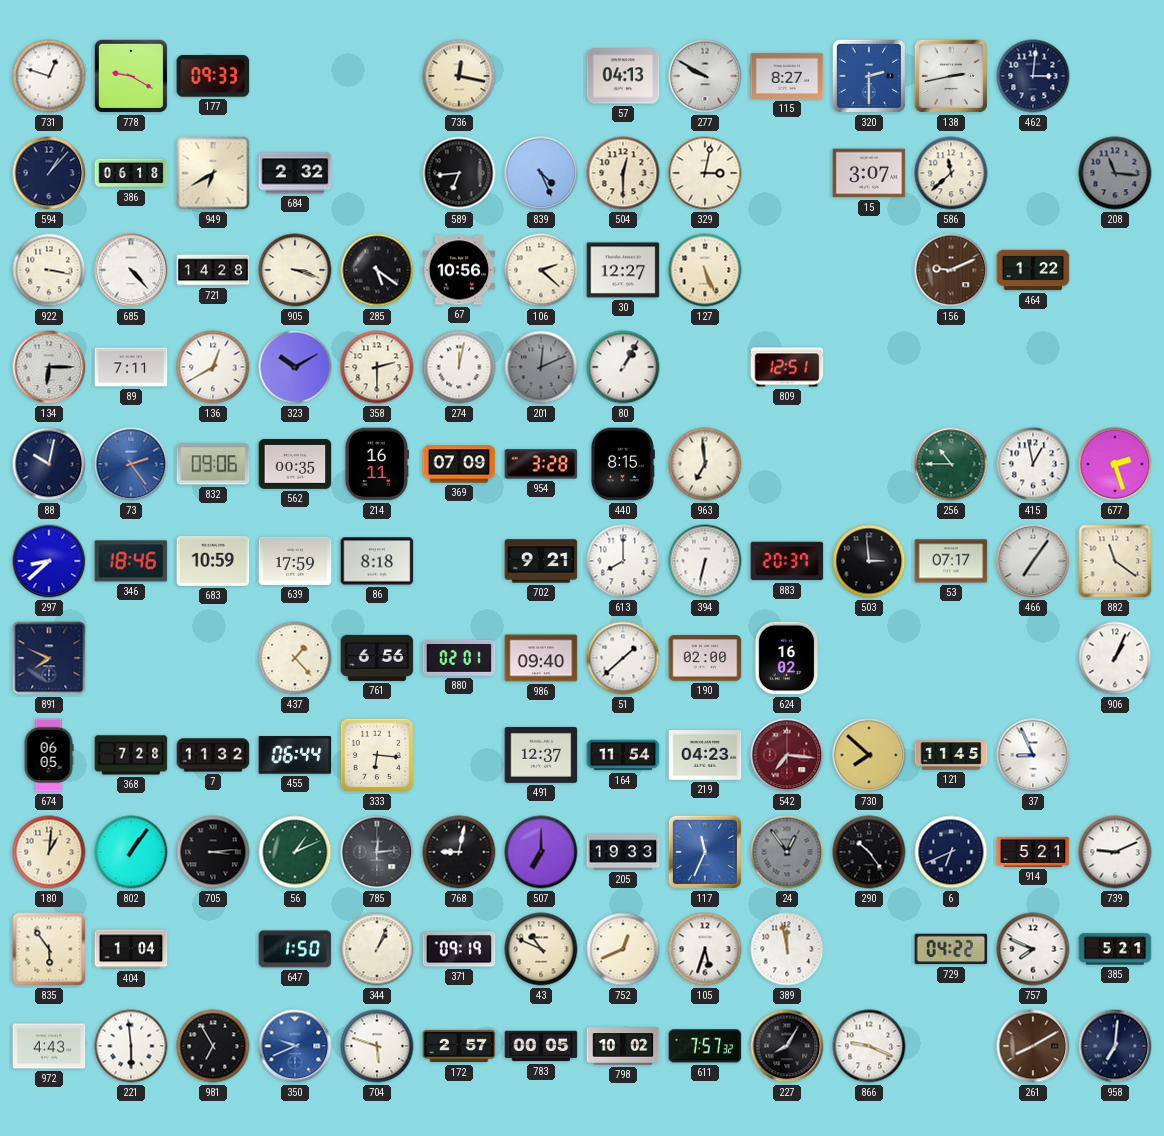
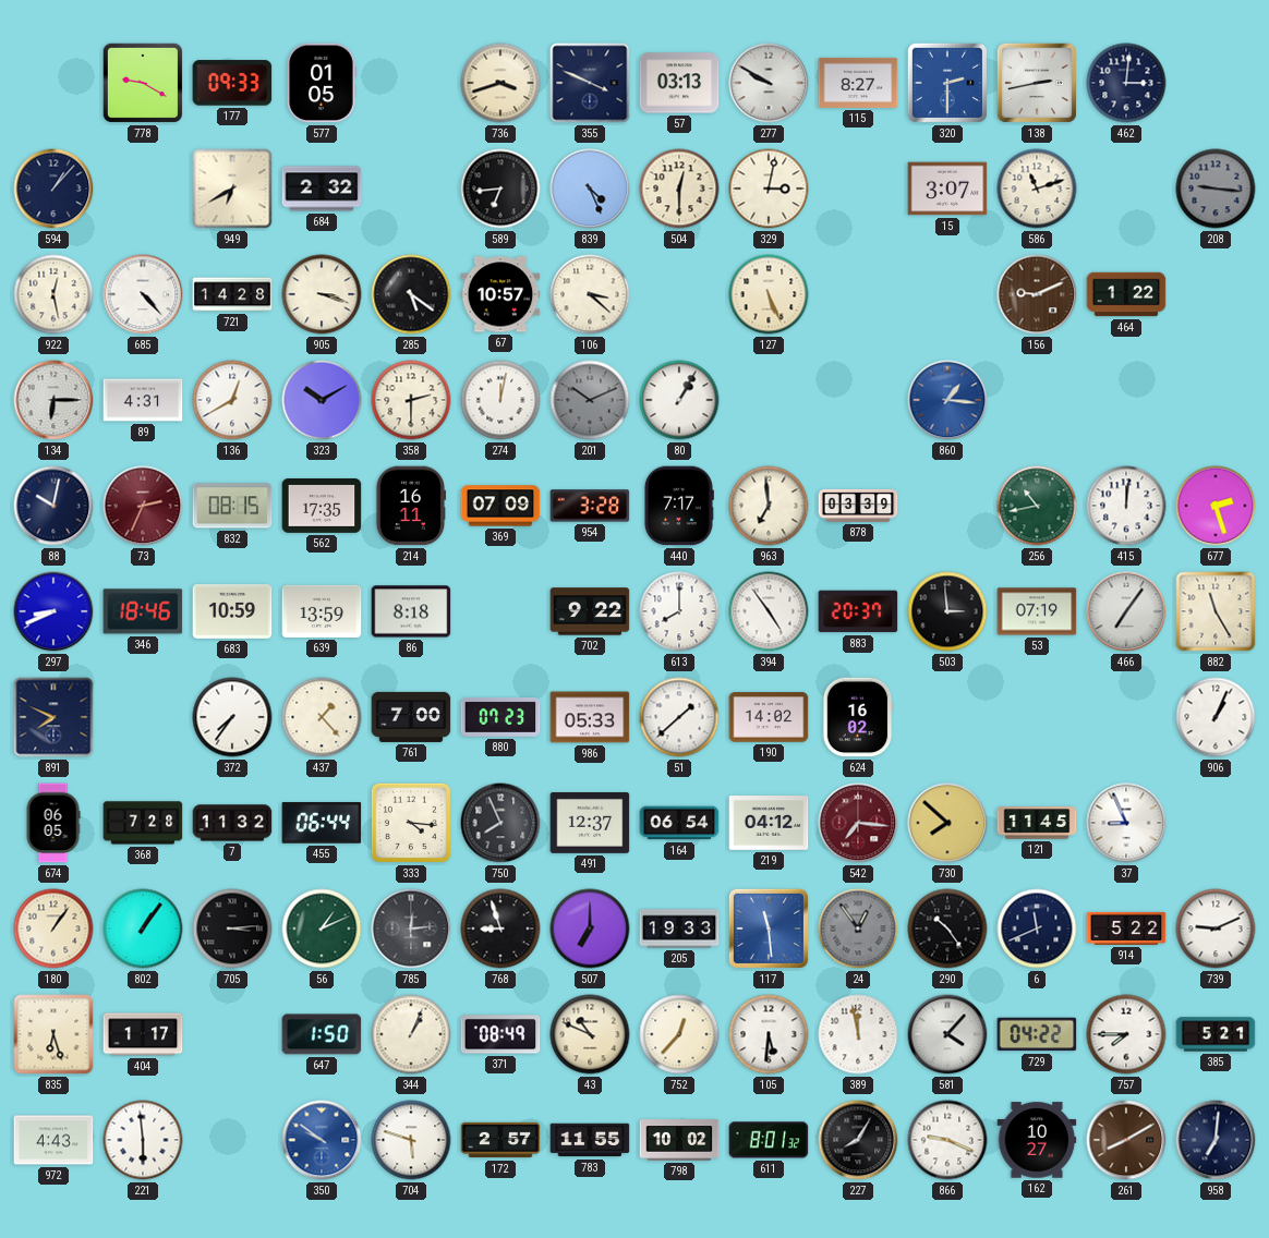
731: 12:48 -> none
577: none -> 01:05
736: 12:17 -> 3:42
355: none -> 3:49
57: 04:13 -> 03:13
386: 06:18 -> none
586: 11:38 -> 11:12
208: 11:16 -> 9:16
922: 3:17 -> 12:28
67: 10:56 -> 10:57
106: 2:22 -> 3:22
30: 12:27 -> none
89: 7:11 -> 4:31
201: 12:11 -> 10:11
809: 12:51 -> none
860: none -> 1:16
73: 2:24 -> 2:34
73 dial: blue -> burgundy
832: 09:06 -> 08:15
562: 00:35 -> 17:35
440: 8:15 -> 7:17
878: none -> 03:39
256: 10:45 -> 10:43
415: 12:58 -> 12:01
297: 8:38 -> 8:41
639: 17:59 -> 13:59
702: 9:21 -> 9:22
394: 6:32 -> 4:54
53: 07:17 -> 07:19
882: 11:21 -> 11:25
372: none -> 7:36
761: 6:56 -> 7:00
880: 02:01 -> 07:23
986: 09:40 -> 05:33
190: 02:00 -> 14:02
333: 6:16 -> 4:16
750: none -> 7:56
164: 11:54 -> 06:54
219: 04:23 -> 04:12
180: 1:01 -> 1:06
768: 9:02 -> 8:57
117: 11:34 -> 11:29
6: 6:41 -> 11:41
914: 5:21 -> 5:22
835: 5:54 -> 6:27
404: 1:04 -> 1:17
371: 09:19 -> 08:49
752: 12:41 -> 12:37
105: 5:33 -> 5:31
581: none -> 4:07
757: 7:49 -> 7:45
981: 6:55 -> none
350: 9:41 -> 9:51
783: 00:05 -> 11:55
611: 7:57 -> 8:01
162: none -> 10:27
